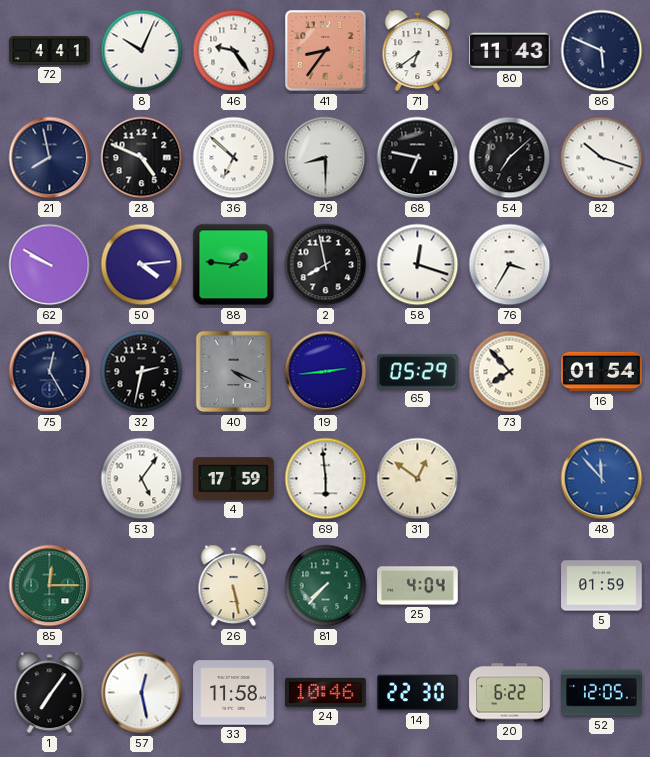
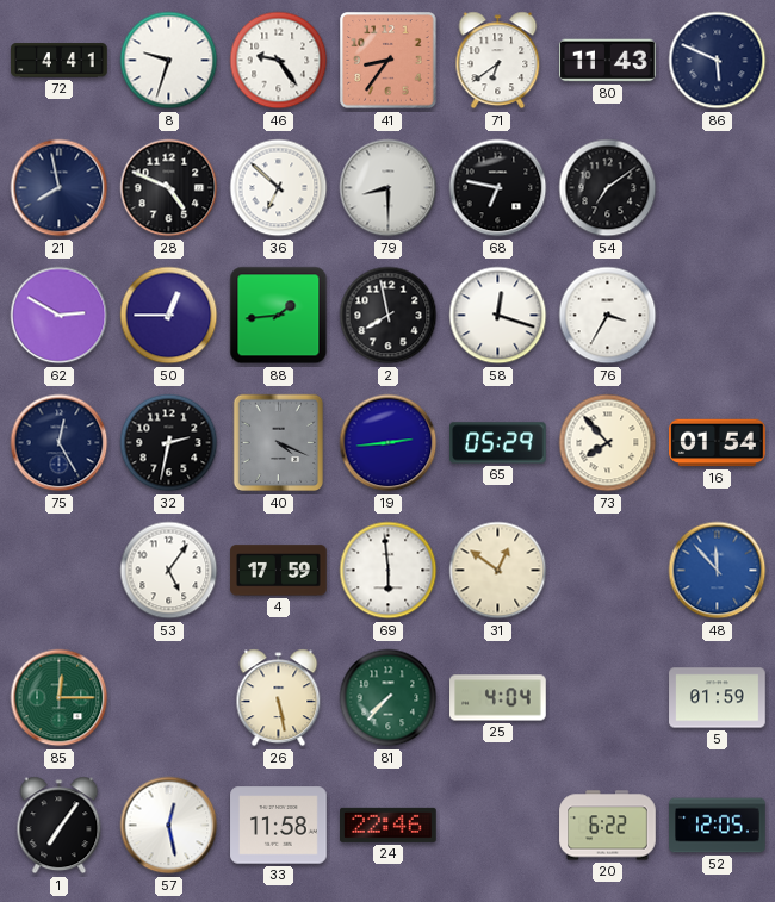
8: 10:04 -> 9:33
54: 7:08 -> 7:09
82: 10:18 -> none
62: 9:50 -> 2:50
50: 4:14 -> 12:45
88: 1:46 -> 1:44
24: 10:46 -> 22:46
14: 22:30 -> none
